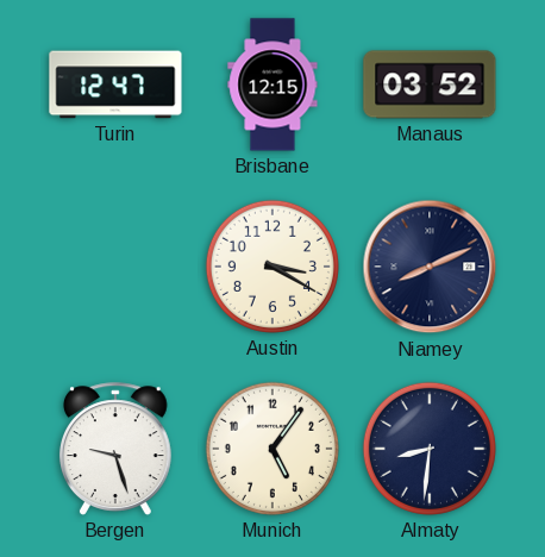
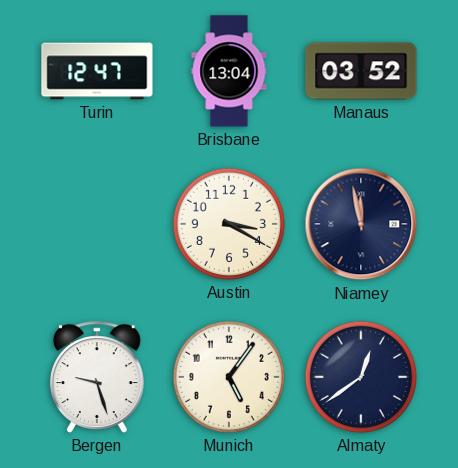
Brisbane: 12:15 -> 13:04
Niamey: 8:11 -> 11:58
Almaty: 8:31 -> 12:39
